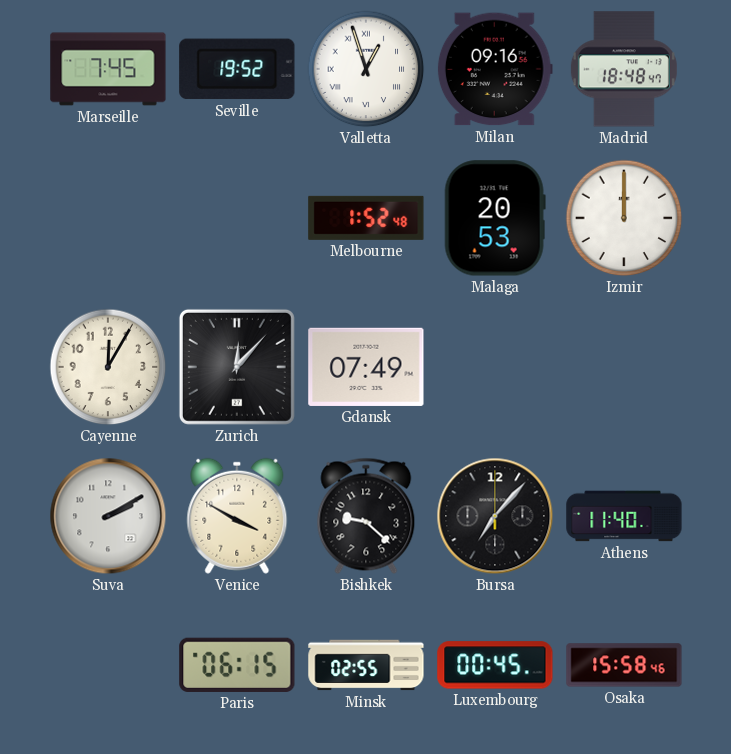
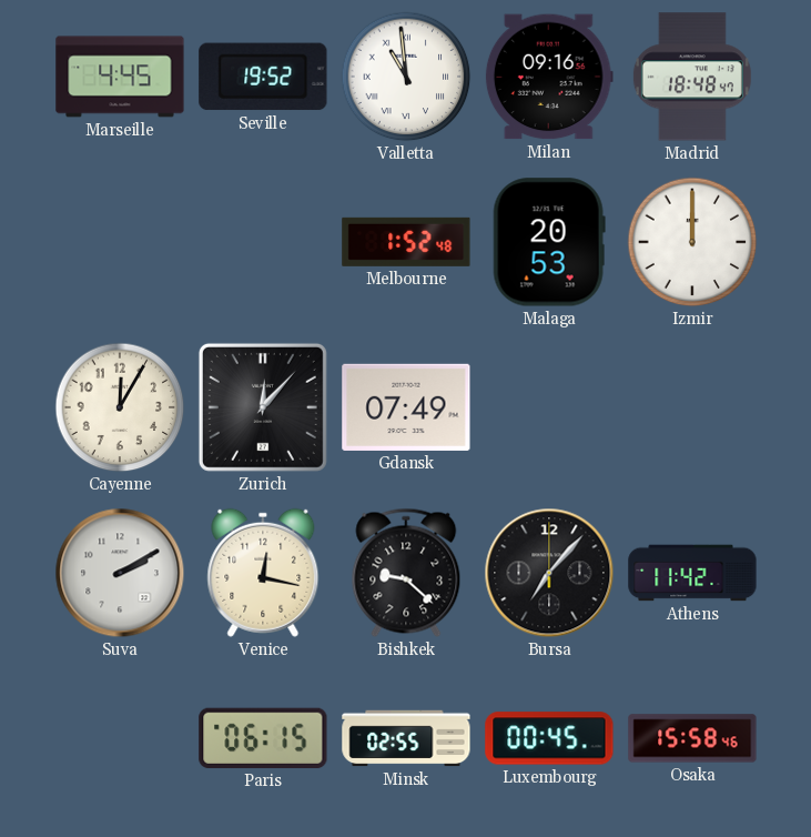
Marseille: 7:45 -> 4:45
Valletta: 12:57 -> 10:59
Venice: 3:50 -> 12:17
Athens: 11:40 -> 11:42
